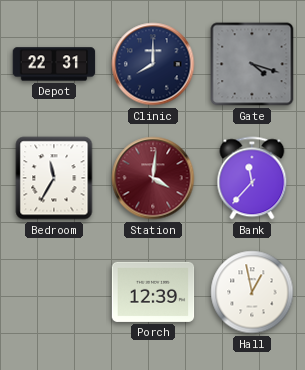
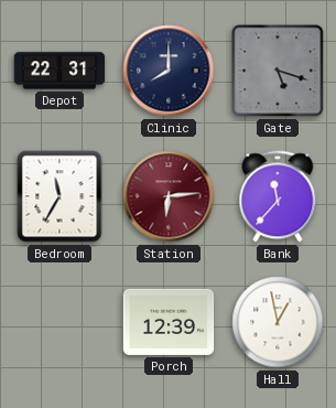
Gate: 4:18 -> 5:18
Station: 4:01 -> 6:14
